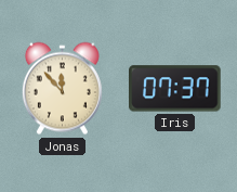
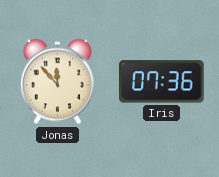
Iris: 07:37 -> 07:36
